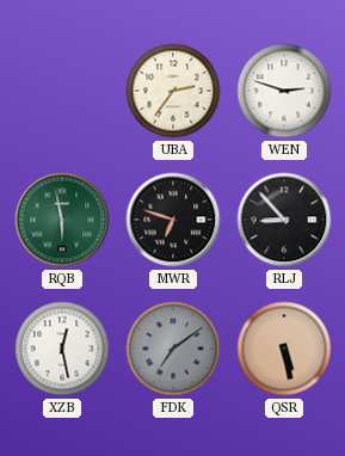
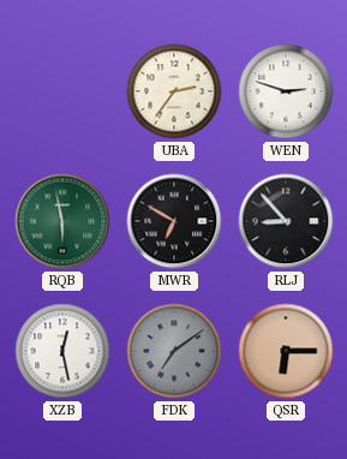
MWR: 6:48 -> 6:50
QSR: 5:28 -> 6:15
